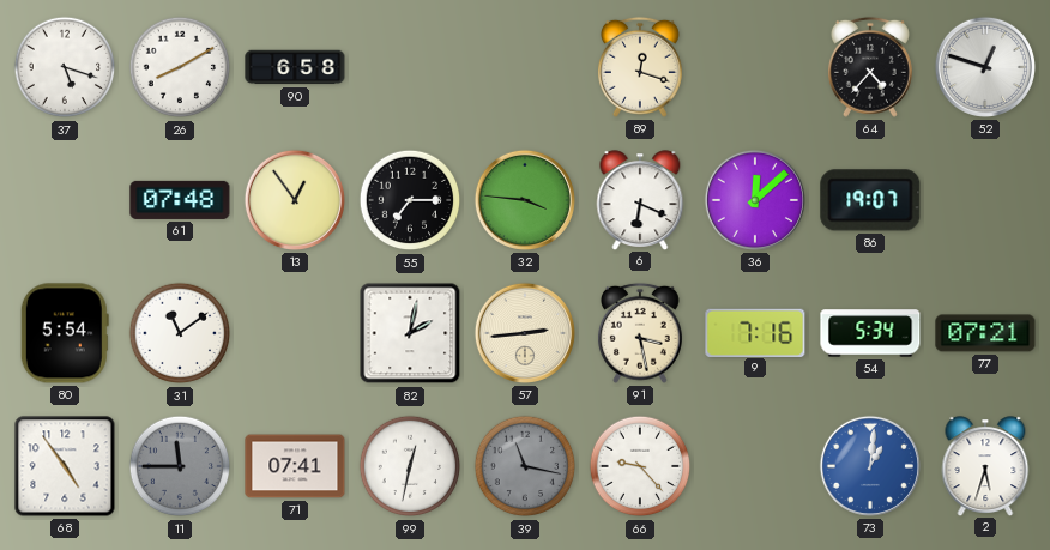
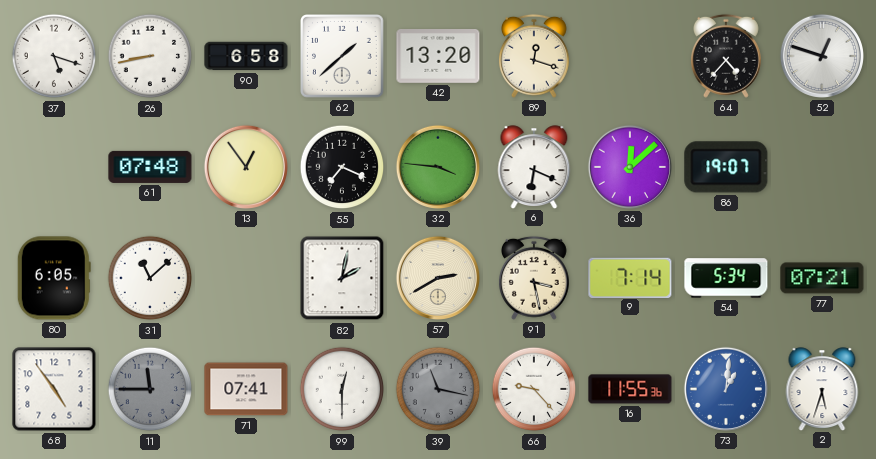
26: 8:10 -> 8:43
62: none -> 1:38
42: none -> 13:20
55: 7:15 -> 7:19
80: 5:54 -> 6:05
31: 11:09 -> 11:08
57: 2:44 -> 2:40
9: 7:16 -> 7:14
99: 12:32 -> 12:30
16: none -> 11:55
